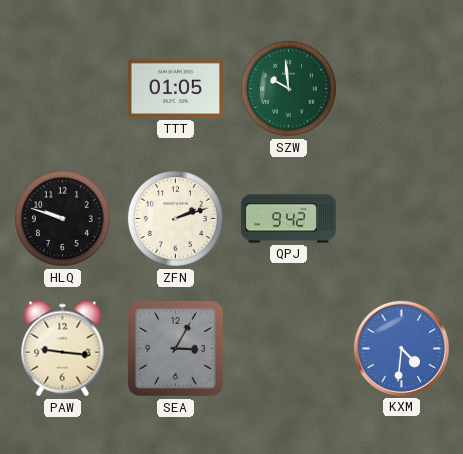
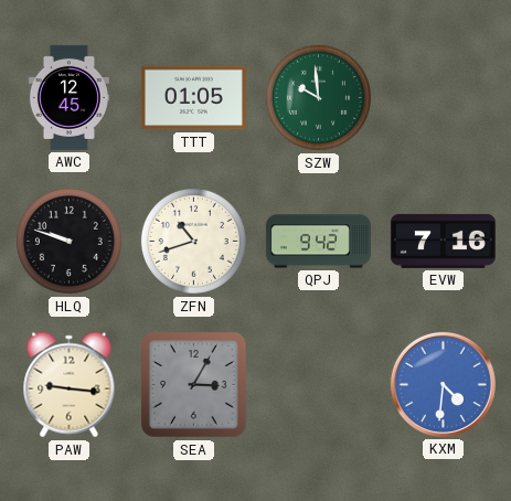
AWC: none -> 12:45
ZFN: 2:12 -> 10:42
EVW: none -> 7:16
